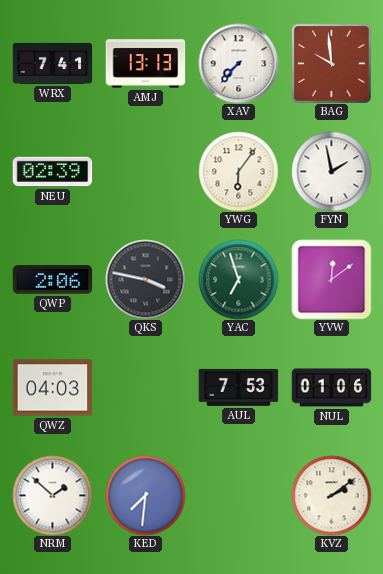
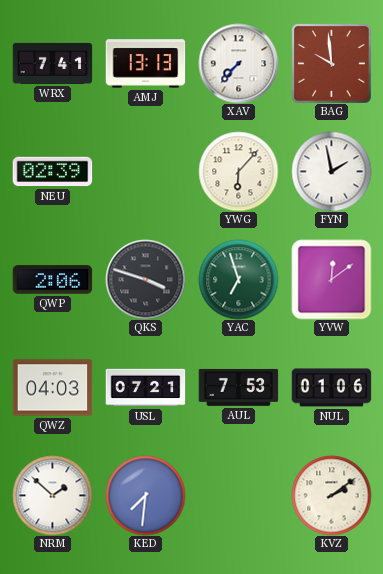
YWG: 6:06 -> 6:07
QKS: 3:47 -> 3:48
USL: none -> 07:21
